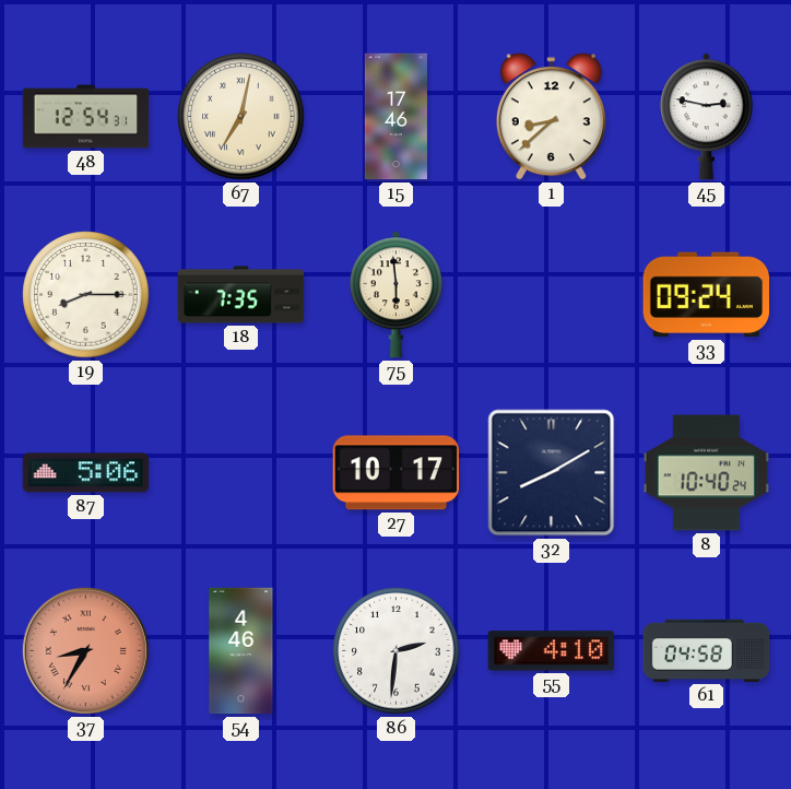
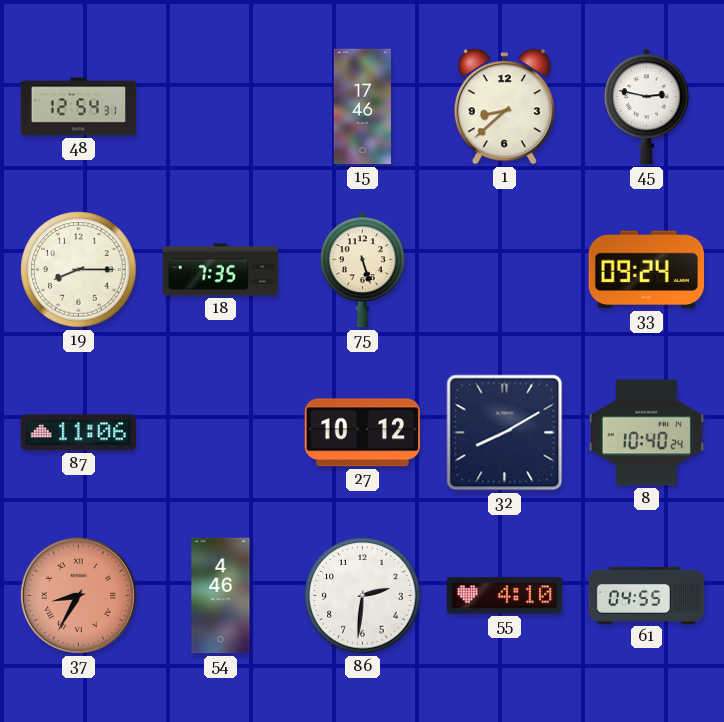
67: 7:02 -> none
75: 5:59 -> 5:27
87: 5:06 -> 11:06
27: 10:17 -> 10:12
61: 04:58 -> 04:55
